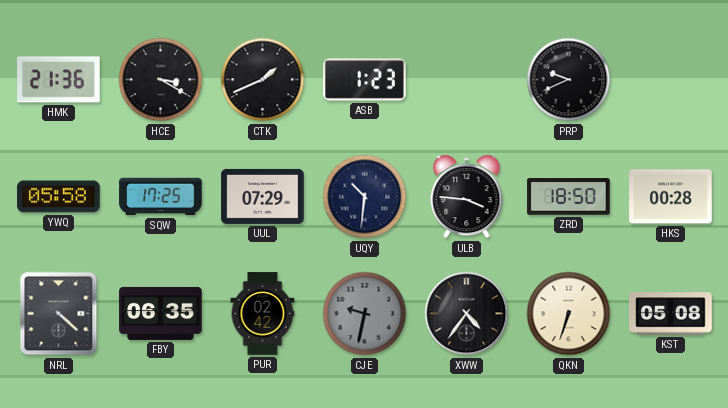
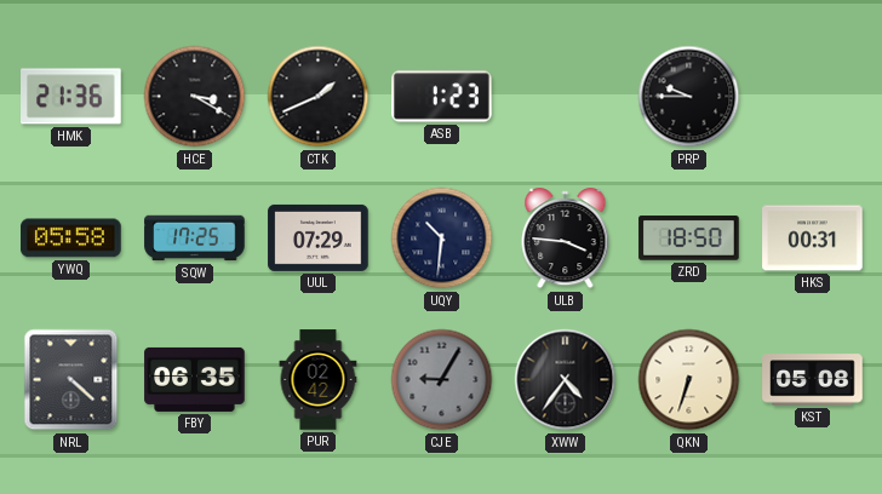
PRP: 9:41 -> 9:45
HKS: 00:28 -> 00:31
CJE: 9:32 -> 9:05
